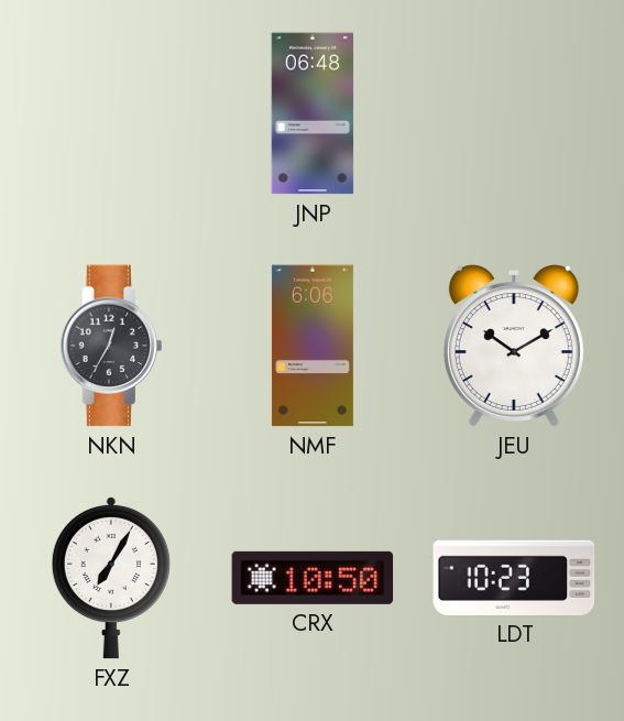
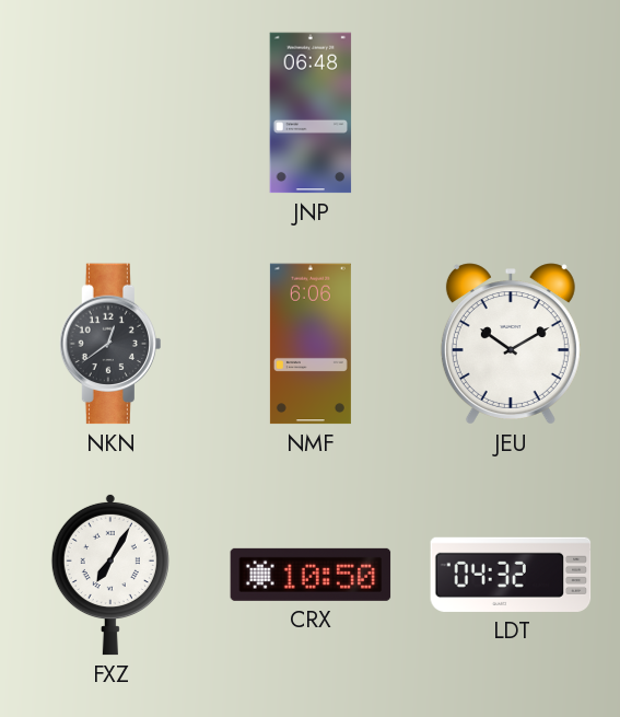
NKN: 12:35 -> 12:39
LDT: 10:23 -> 04:32
